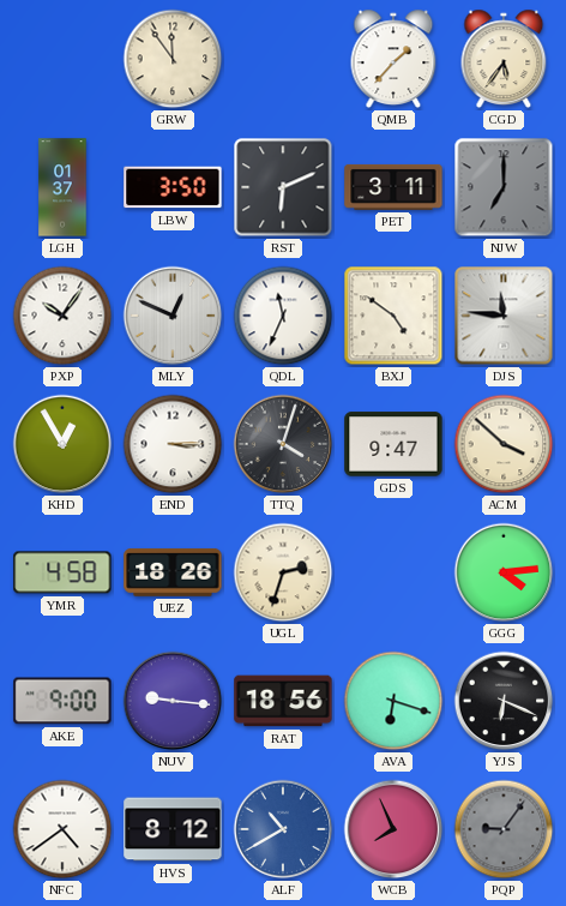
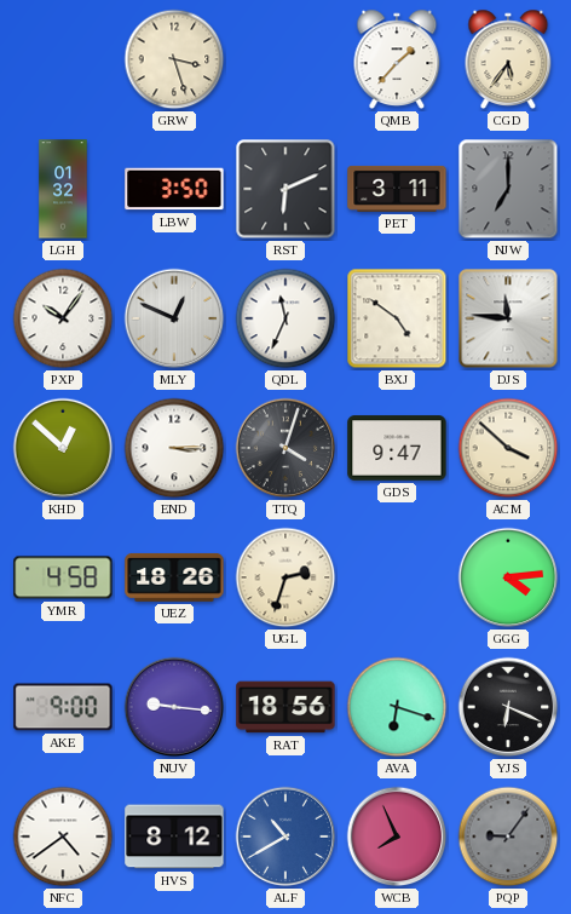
GRW: 11:54 -> 3:27
LGH: 01:37 -> 01:32
KHD: 12:55 -> 12:52
